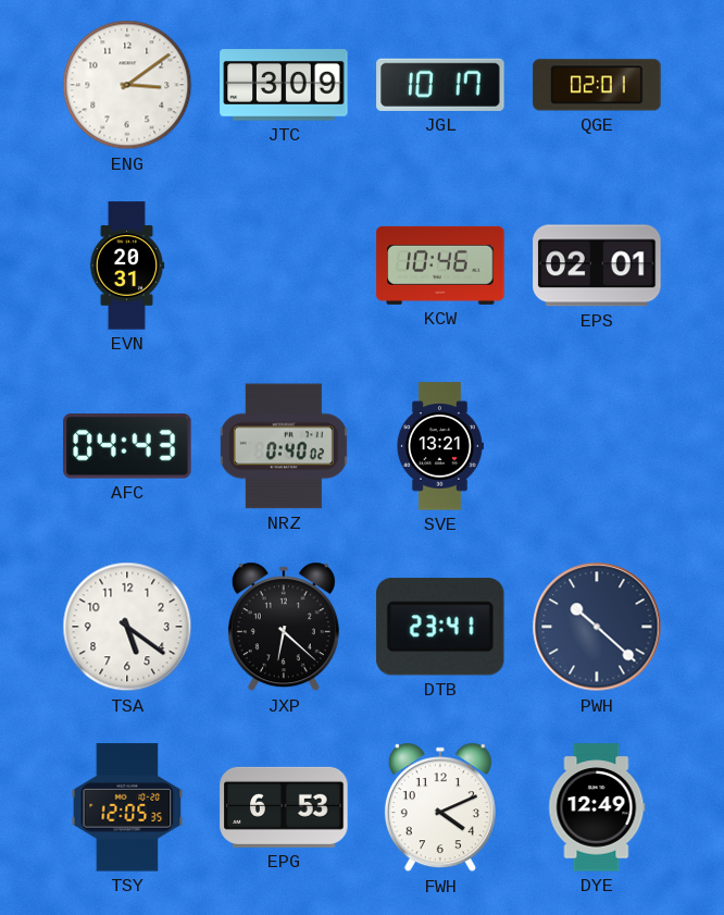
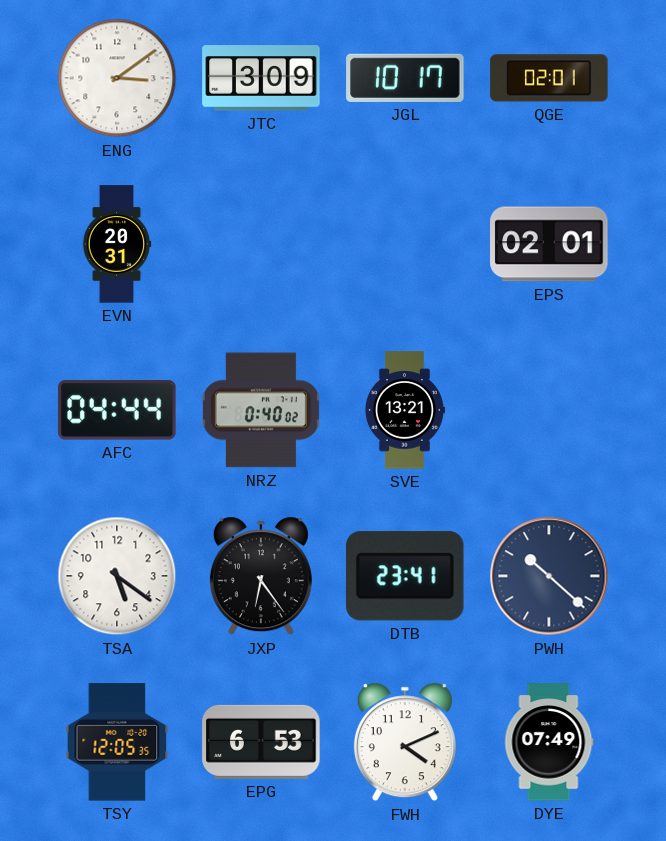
KCW: 10:46 -> none
AFC: 04:43 -> 04:44
JXP: 6:22 -> 6:24
DYE: 12:49 -> 07:49
